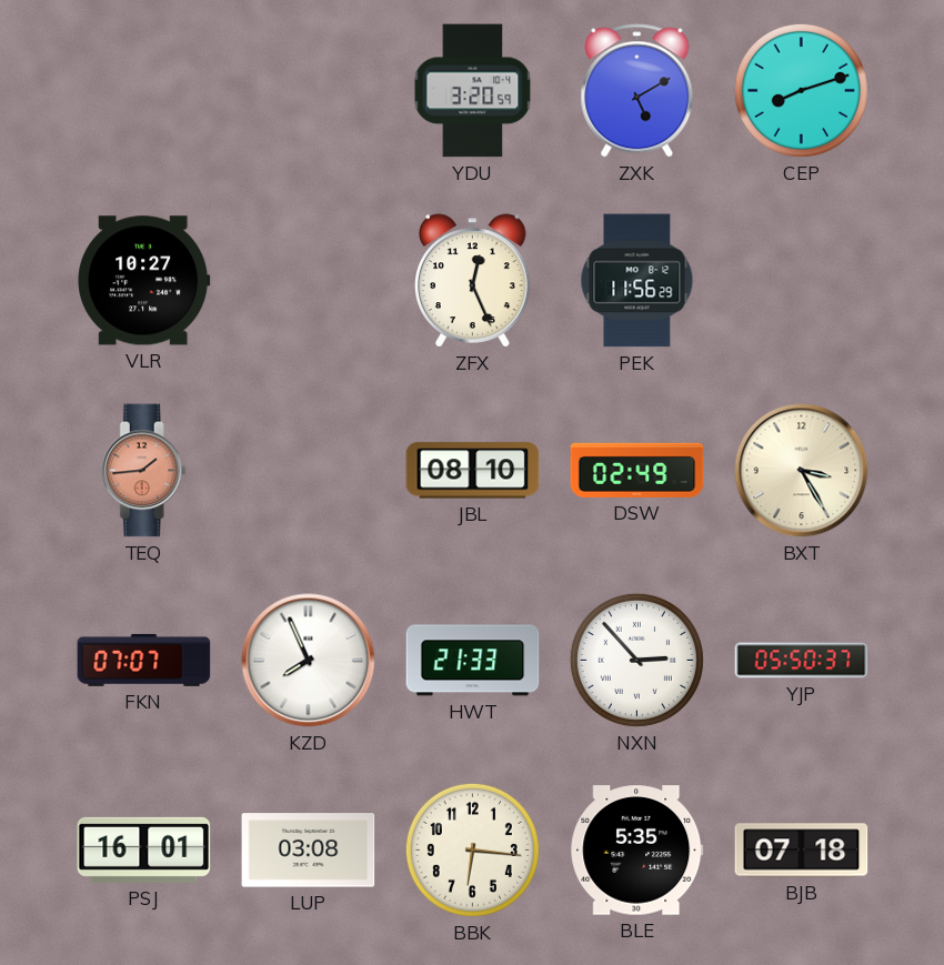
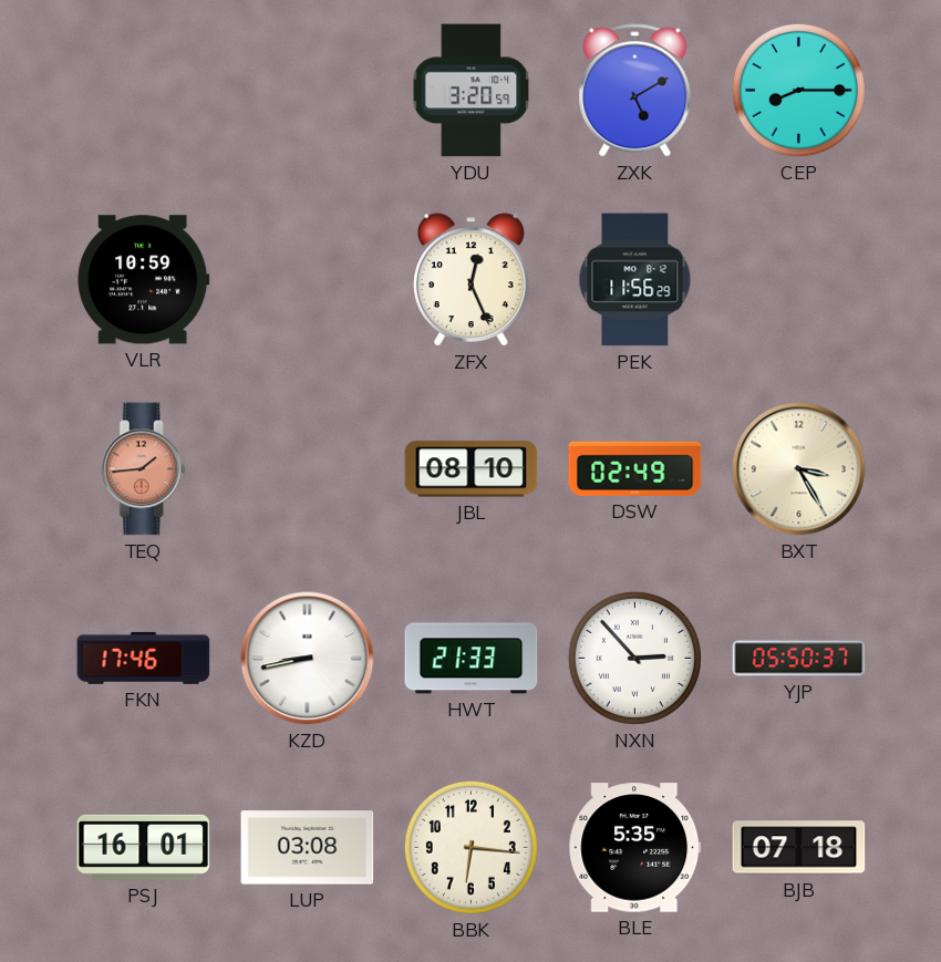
CEP: 8:12 -> 8:15
VLR: 10:27 -> 10:59
FKN: 07:07 -> 17:46
KZD: 7:56 -> 8:43
